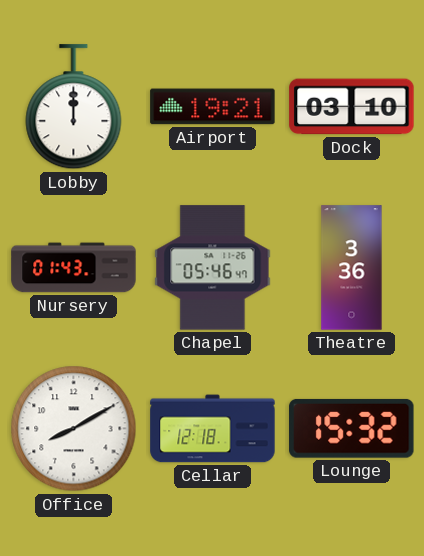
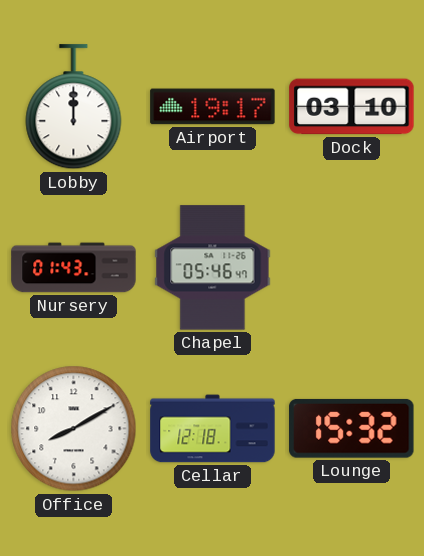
Airport: 19:21 -> 19:17
Theatre: 3:36 -> none
